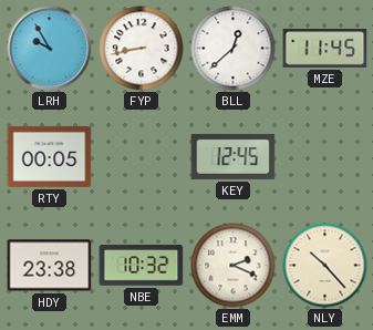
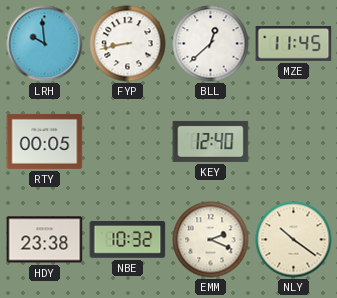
LRH: 9:55 -> 9:59
KEY: 12:45 -> 12:40
NLY: 10:23 -> 10:21
